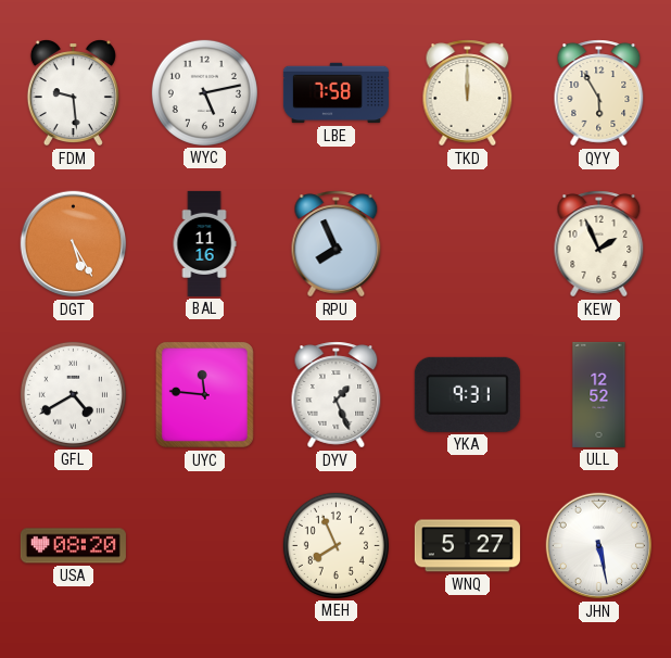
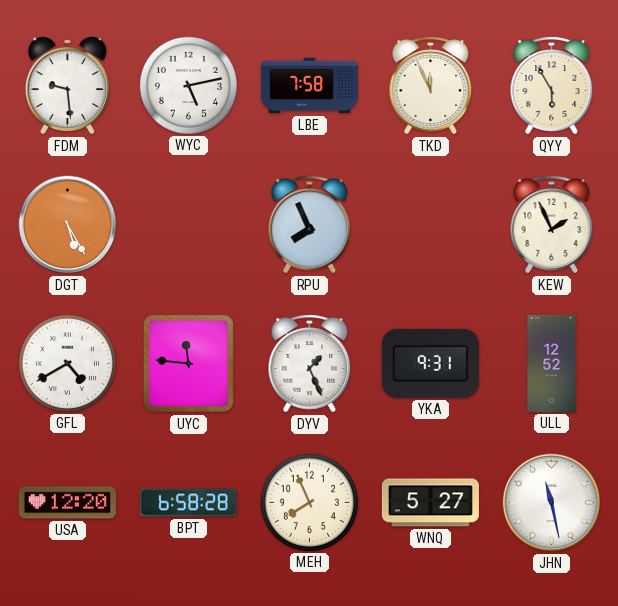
TKD: 12:00 -> 11:56
BAL: 11:16 -> none
USA: 08:20 -> 12:20
BPT: none -> 6:58
JHN: 5:28 -> 11:28
